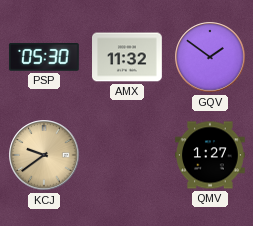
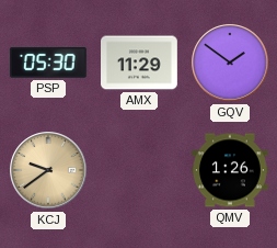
AMX: 11:32 -> 11:29
QMV: 1:27 -> 1:26
